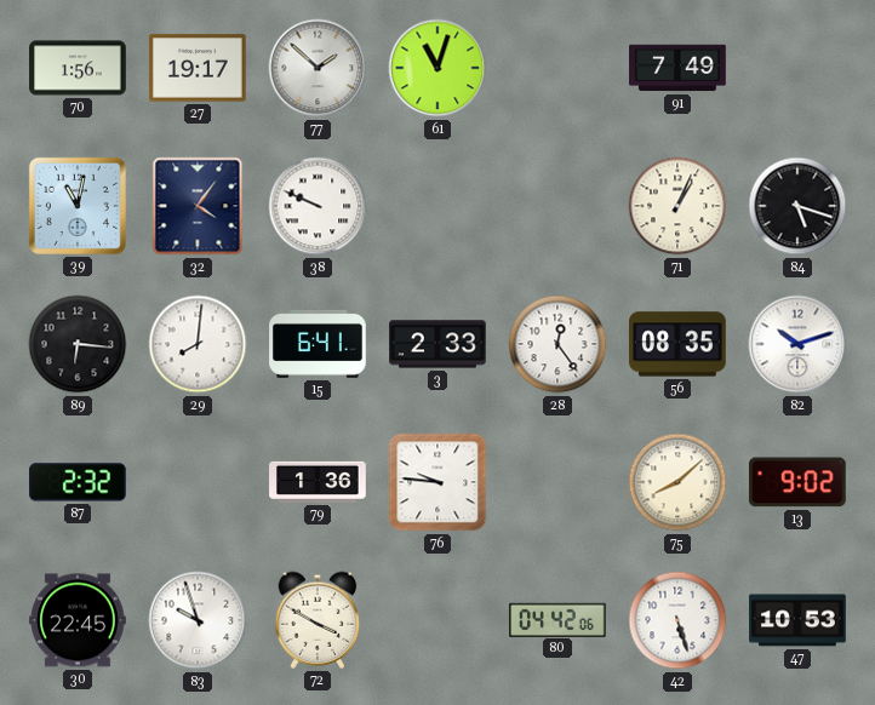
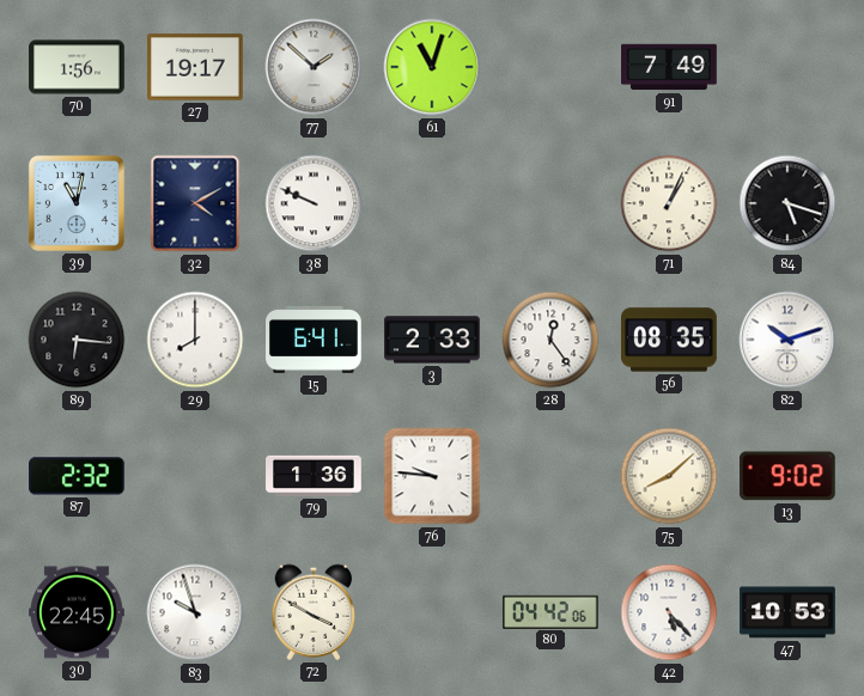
32: 4:06 -> 4:10
29: 8:01 -> 8:00
42: 5:27 -> 5:23
